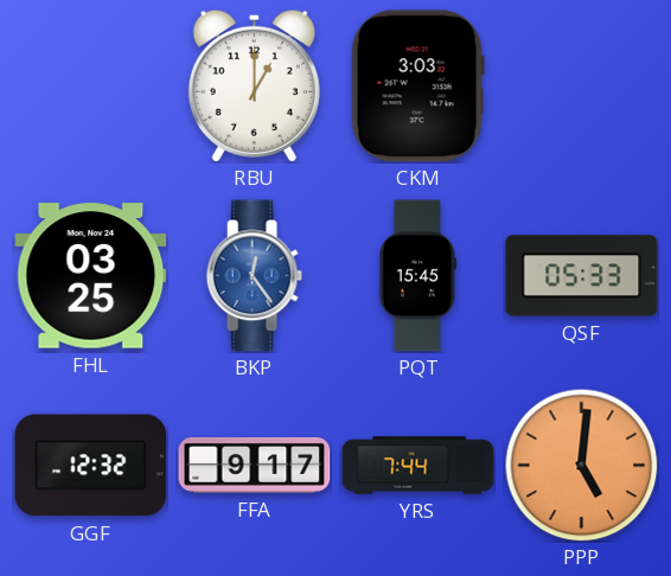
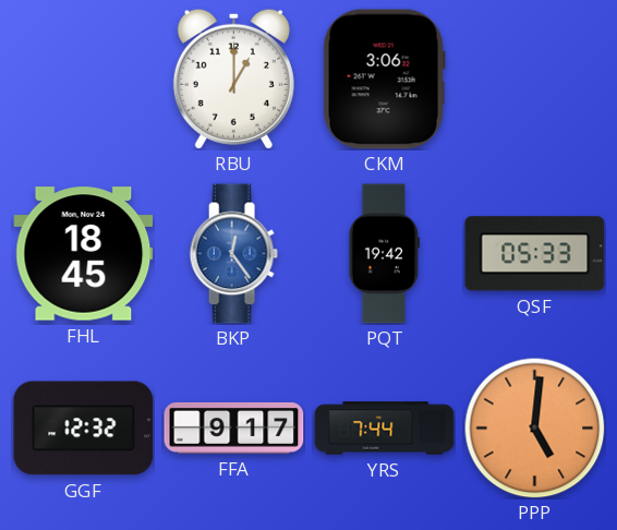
CKM: 3:03 -> 3:06
FHL: 03:25 -> 18:45
PQT: 15:45 -> 19:42
